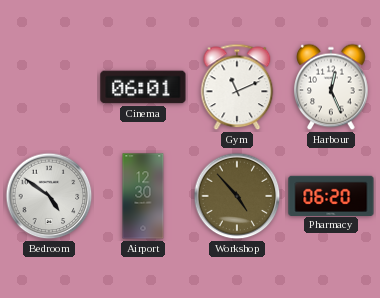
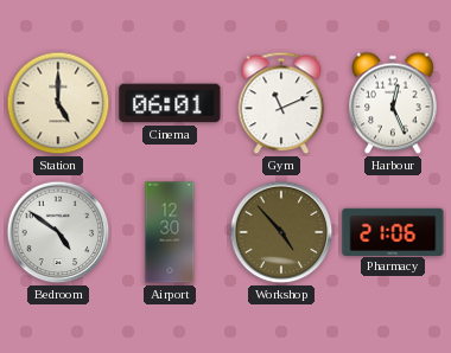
Station: none -> 5:00
Pharmacy: 06:20 -> 21:06
